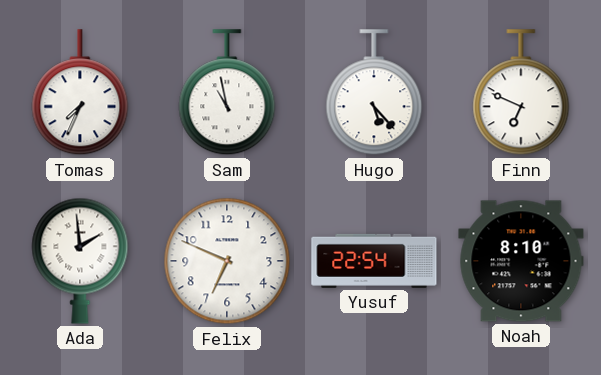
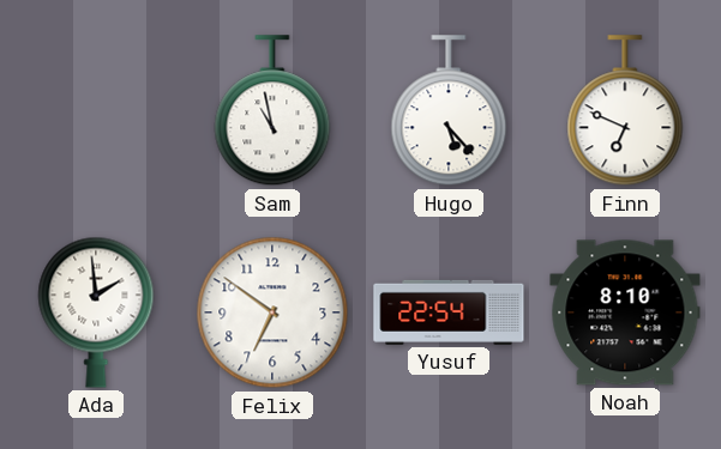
Tomas: 7:34 -> none
Felix: 6:49 -> 6:51
